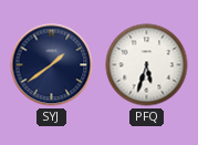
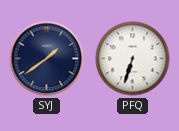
PFQ: 5:33 -> 6:33
